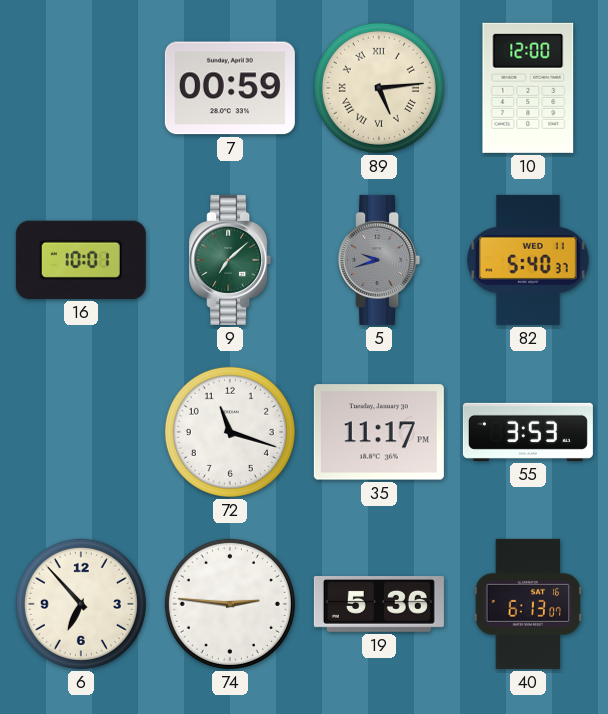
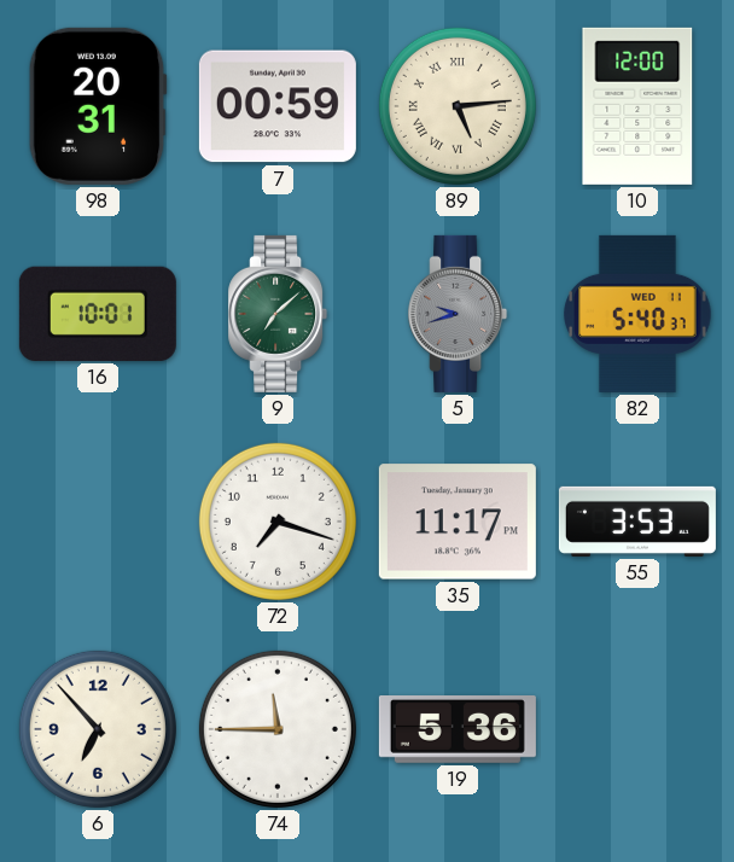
98: none -> 20:31
72: 11:18 -> 7:18
74: 2:46 -> 11:45
40: 6:13 -> none
